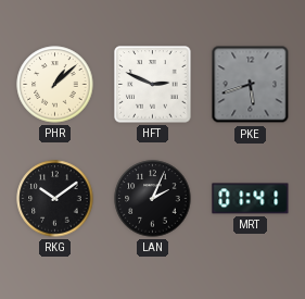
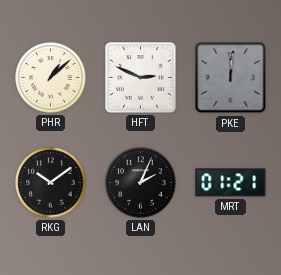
PKE: 5:42 -> 12:01
MRT: 01:41 -> 01:21
